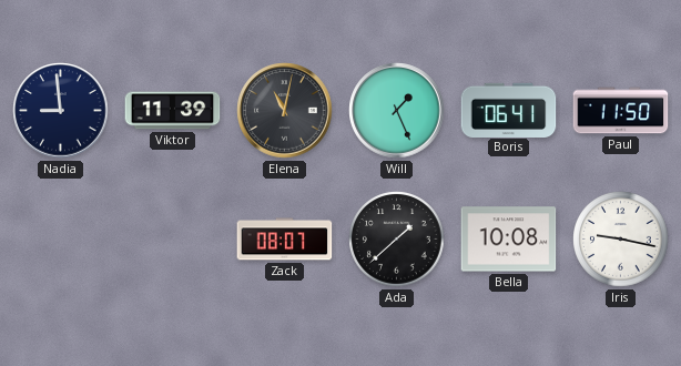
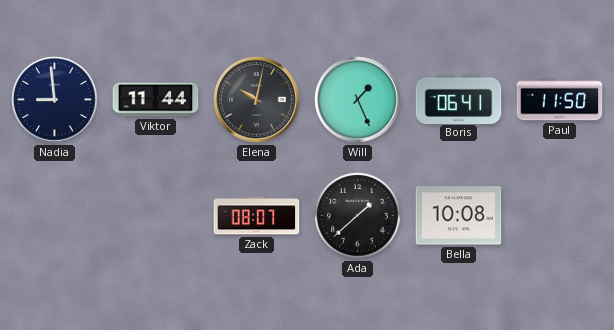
Viktor: 11:39 -> 11:44
Elena: 11:02 -> 10:02
Iris: 9:17 -> none
